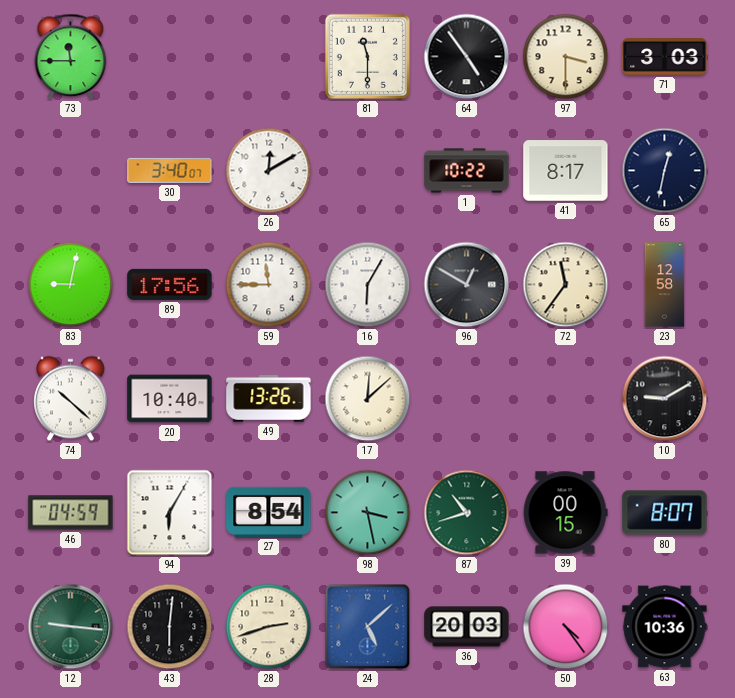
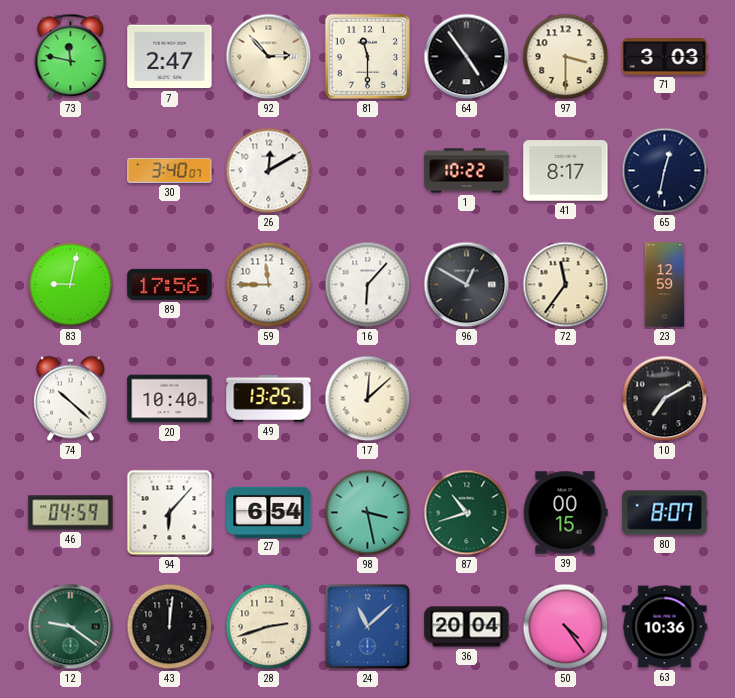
73: 11:45 -> 11:47
7: none -> 2:47
92: none -> 2:53
16: 6:05 -> 6:07
23: 12:58 -> 12:59
49: 13:26 -> 13:25
10: 9:10 -> 7:10
94: 6:05 -> 6:07
27: 8:54 -> 6:54
12: 9:16 -> 9:21
43: 6:01 -> 12:01
24: 5:08 -> 11:08
36: 20:03 -> 20:04
